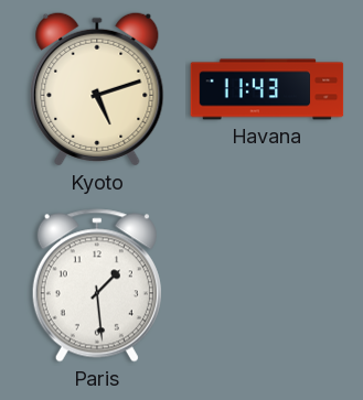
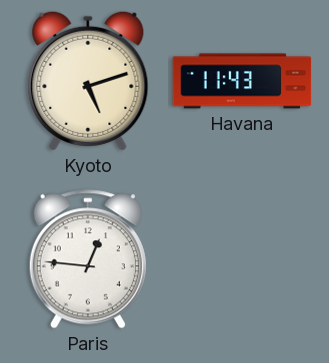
Paris: 1:29 -> 12:46
